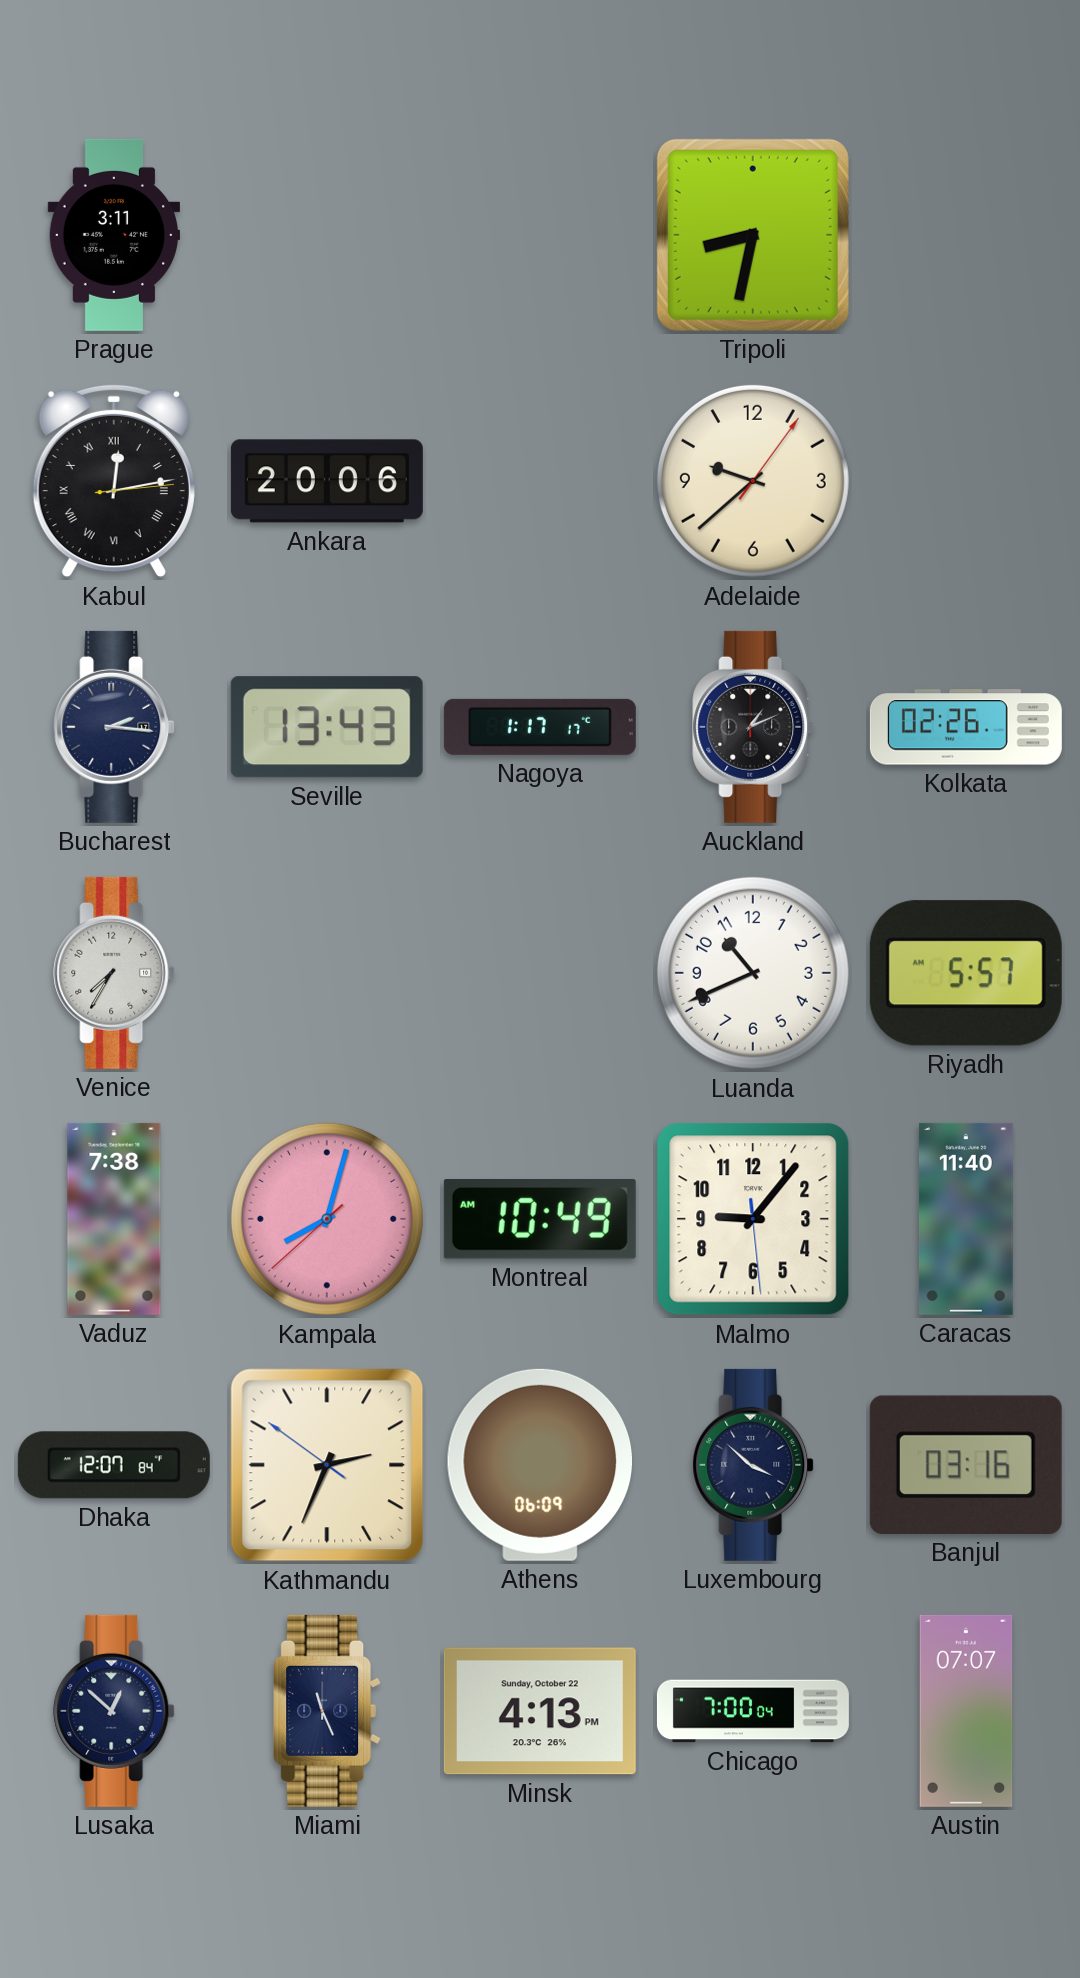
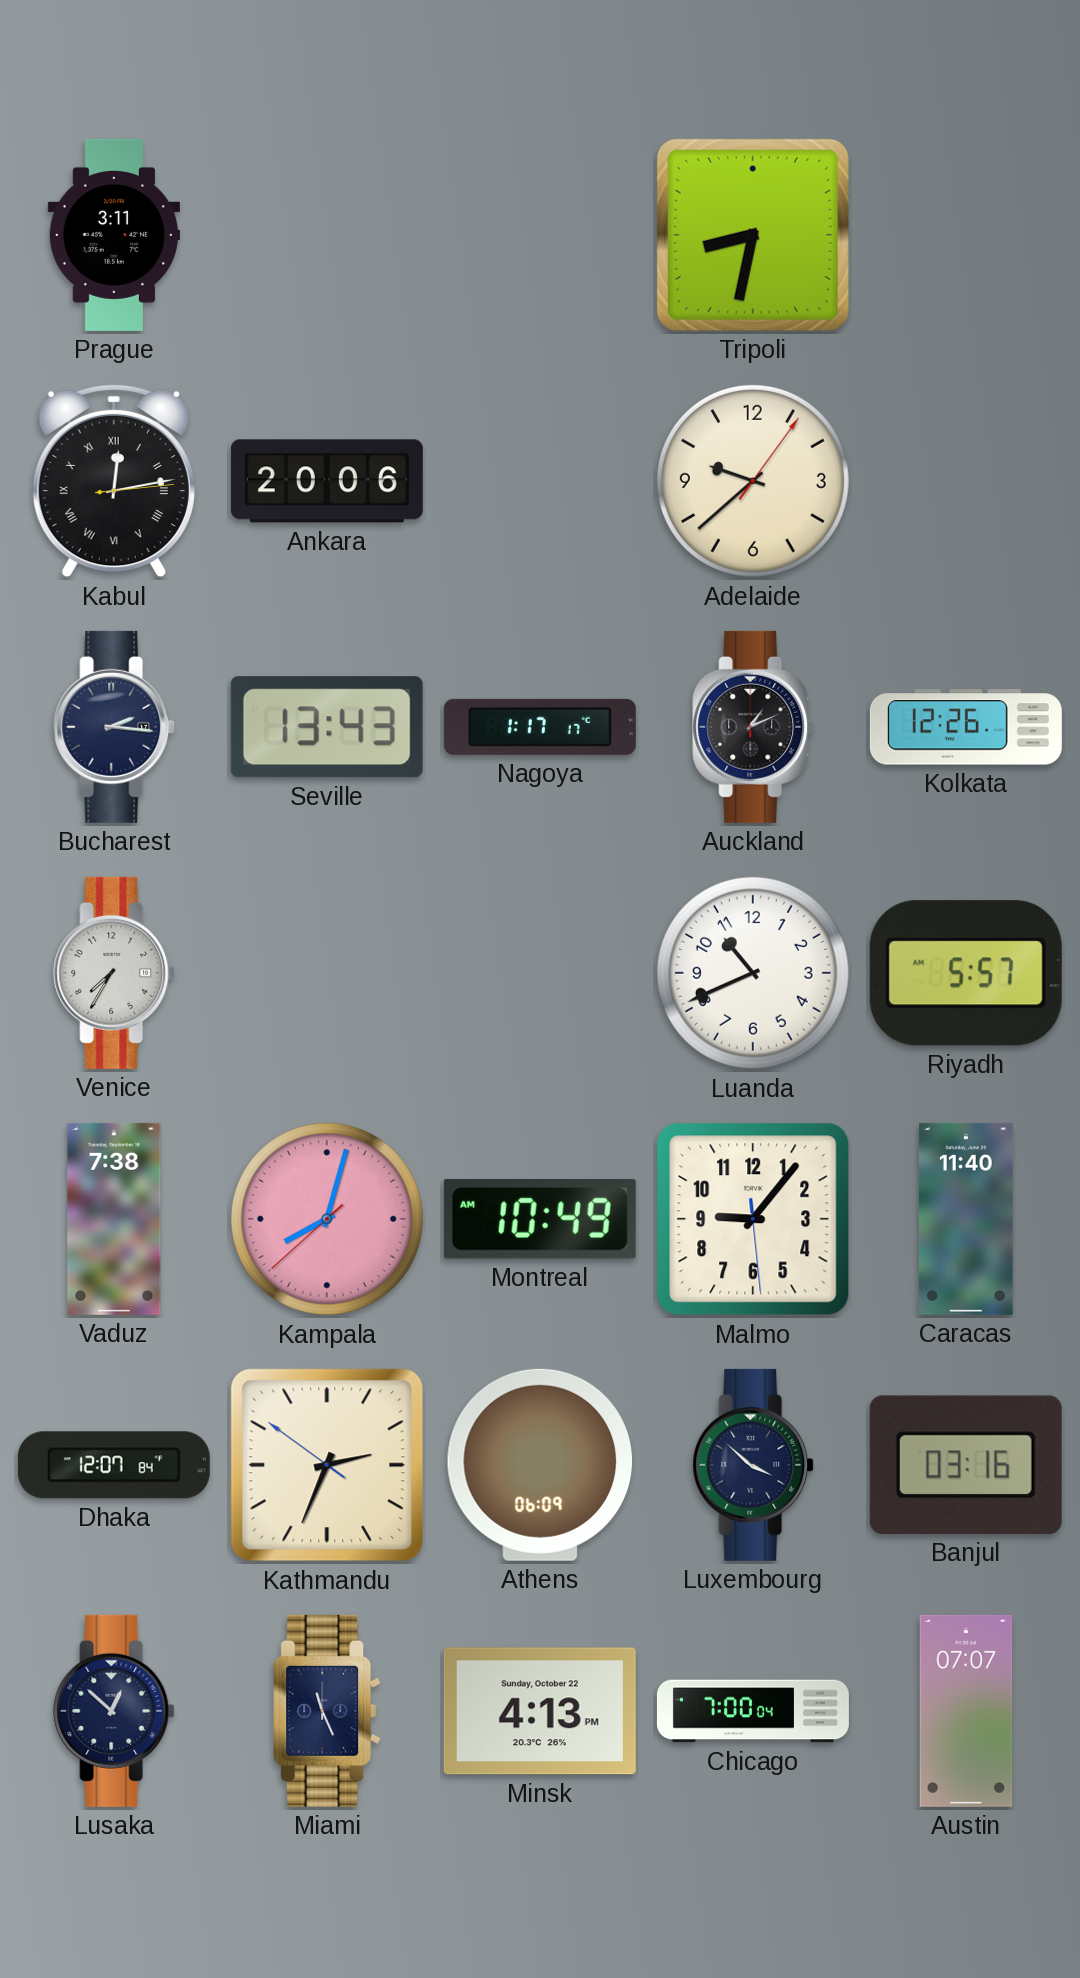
Kolkata: 02:26 -> 12:26
